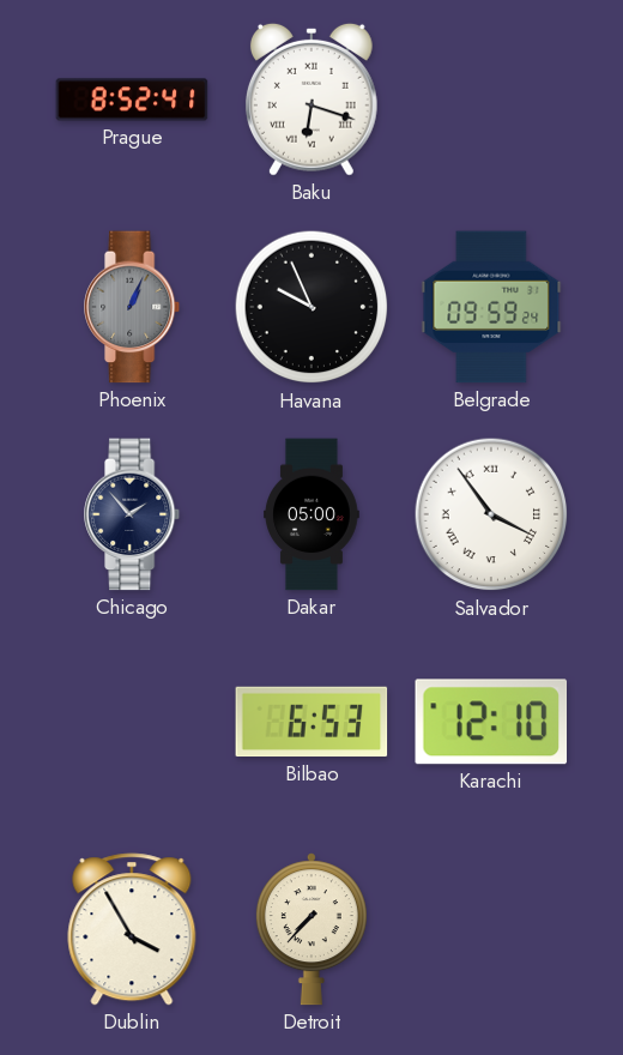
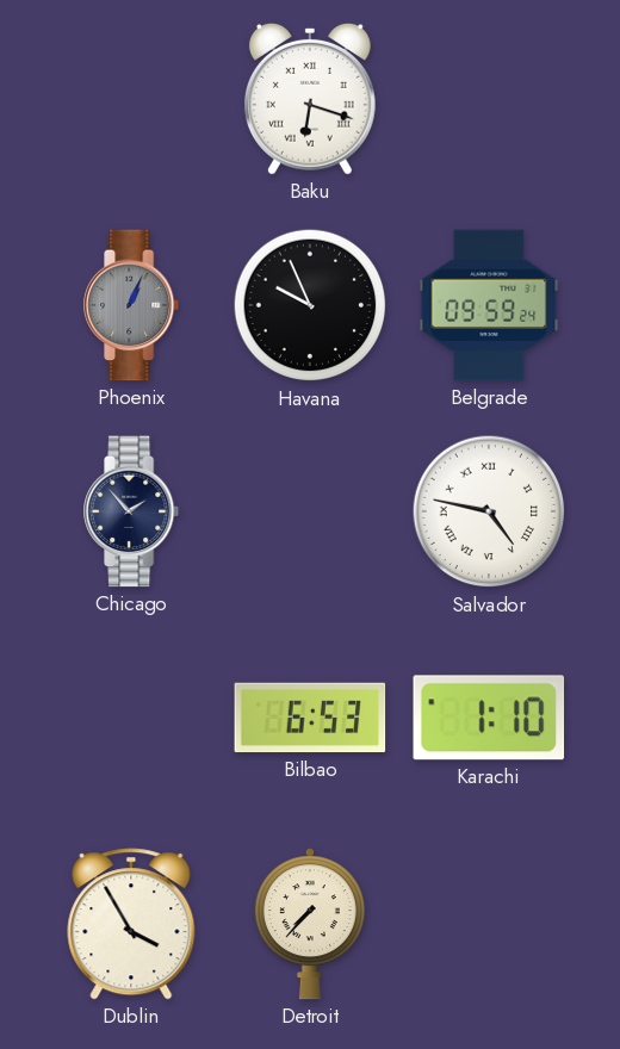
Prague: 8:52 -> none
Dakar: 05:00 -> none
Salvador: 3:54 -> 4:47
Karachi: 12:10 -> 1:10
